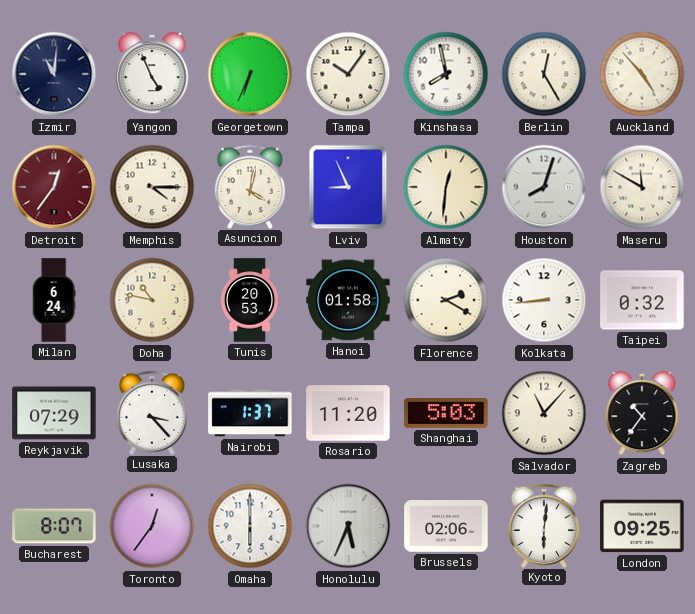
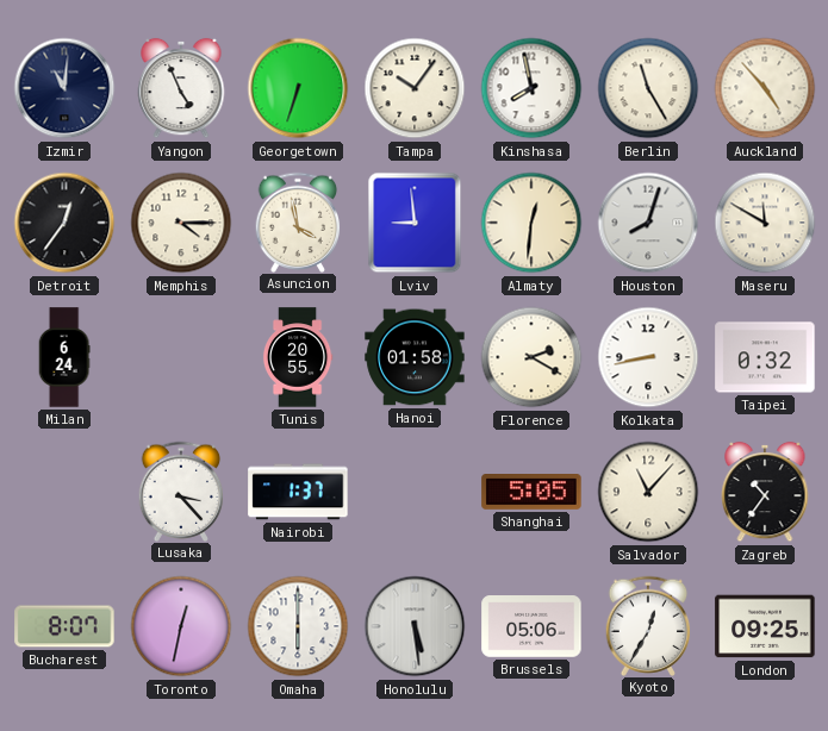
Georgetown: 6:34 -> 6:33
Berlin: 12:25 -> 11:25
Detroit dial: burgundy -> black
Asuncion: 4:02 -> 3:58
Lviv: 8:56 -> 8:59
Doha: 10:47 -> none
Tunis: 20:53 -> 20:55
Kolkata: 8:44 -> 8:43
Reykjavik: 07:29 -> none
Rosario: 11:20 -> none
Shanghai: 5:03 -> 5:05
Toronto: 12:36 -> 12:32
Honolulu: 5:34 -> 5:29
Brussels: 02:06 -> 05:06
Kyoto: 6:01 -> 12:35
